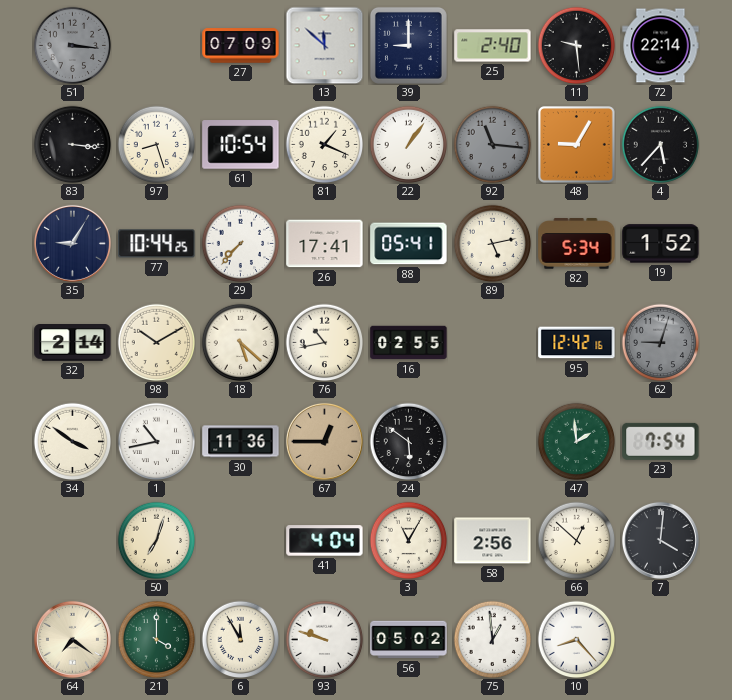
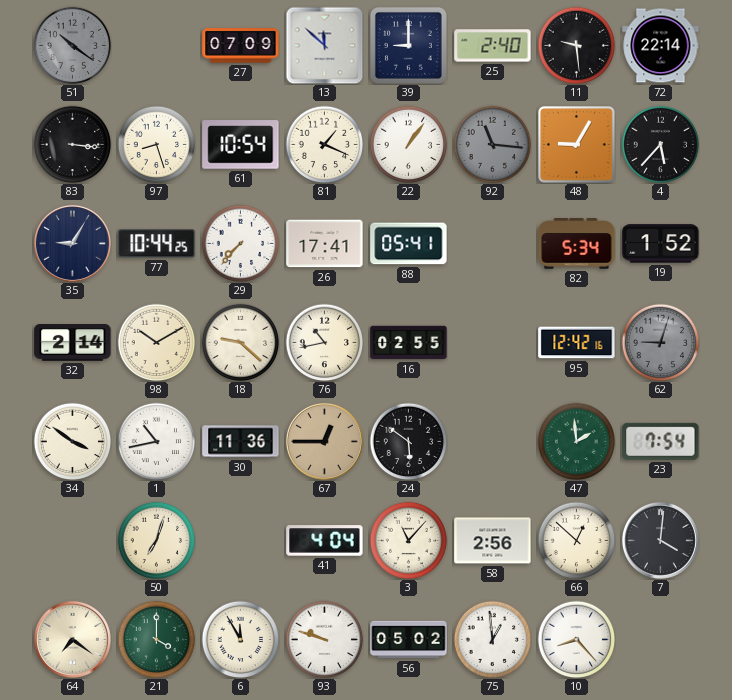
51: 3:16 -> 10:21
89: 5:13 -> none
18: 5:22 -> 9:22
3: 11:05 -> 11:07
